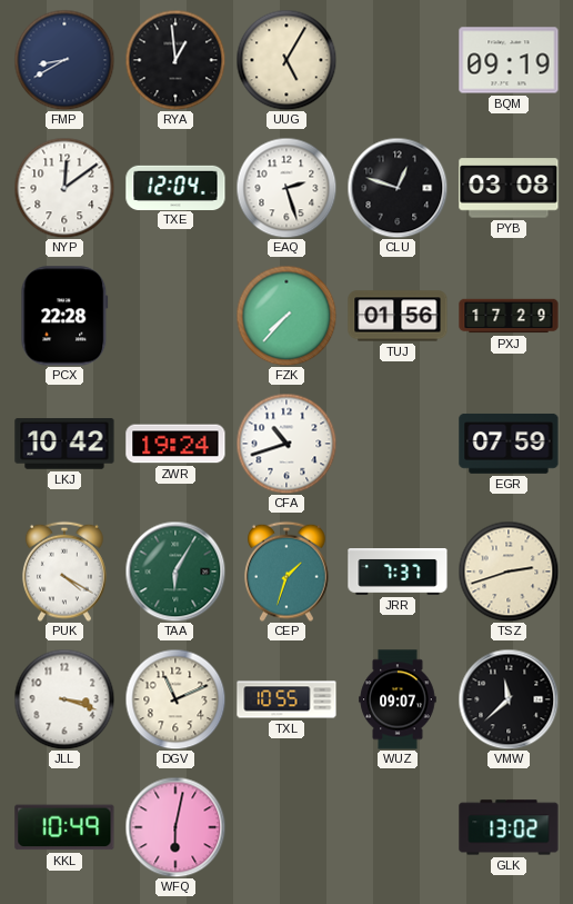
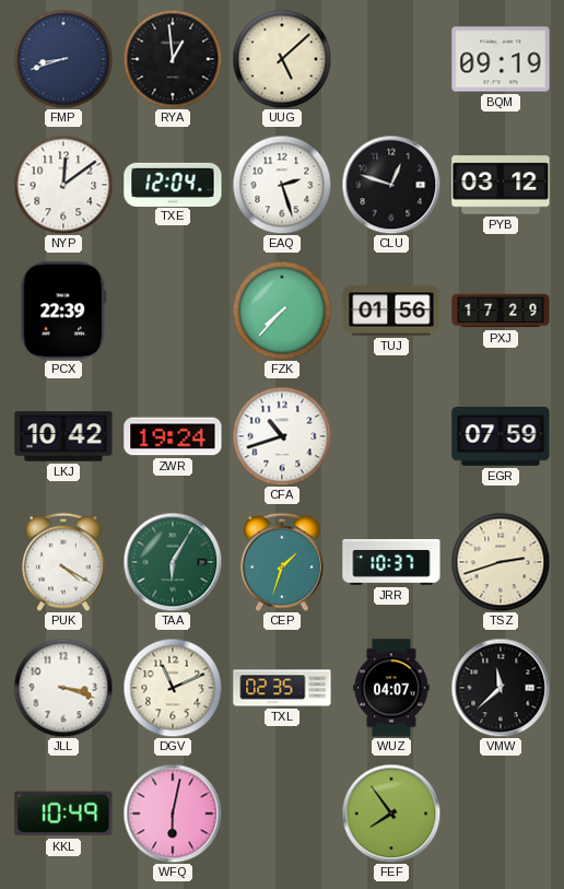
FMP: 8:40 -> 8:42
UUG: 5:05 -> 5:08
PYB: 03:08 -> 03:12
PCX: 22:28 -> 22:39
JRR: 7:37 -> 10:37
TXL: 10:55 -> 02:35
WUZ: 09:07 -> 04:07
FEF: none -> 7:54
GLK: 13:02 -> none
